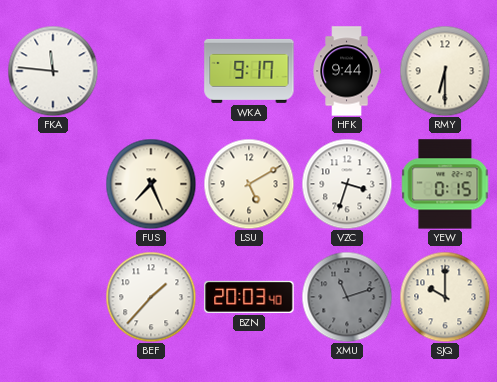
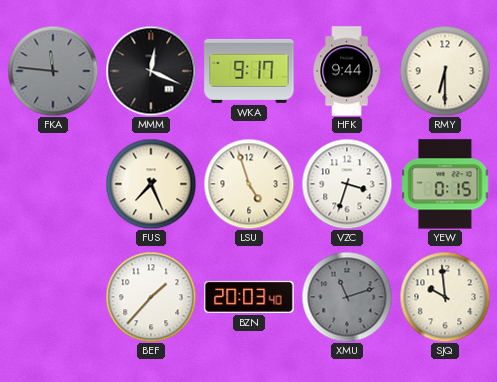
FKA dial: white -> grey
MMM: none -> 12:19
LSU: 5:10 -> 4:57
SJQ: 10:00 -> 9:59
